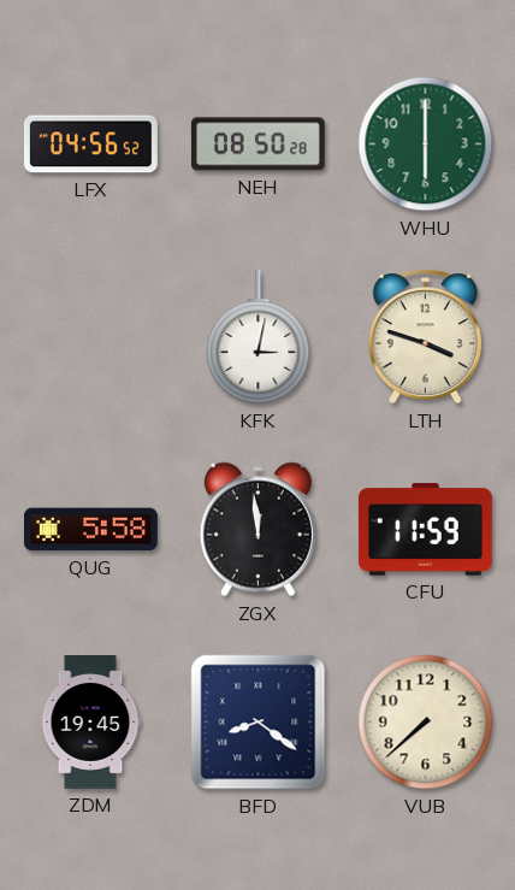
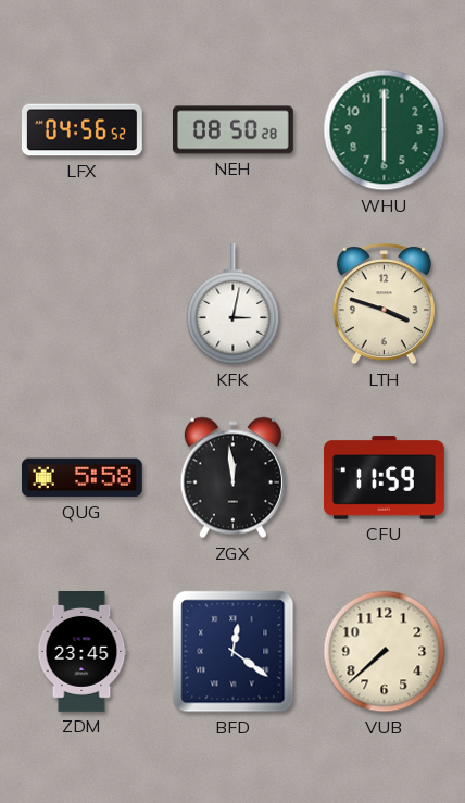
ZDM: 19:45 -> 23:45
BFD: 8:21 -> 12:21
